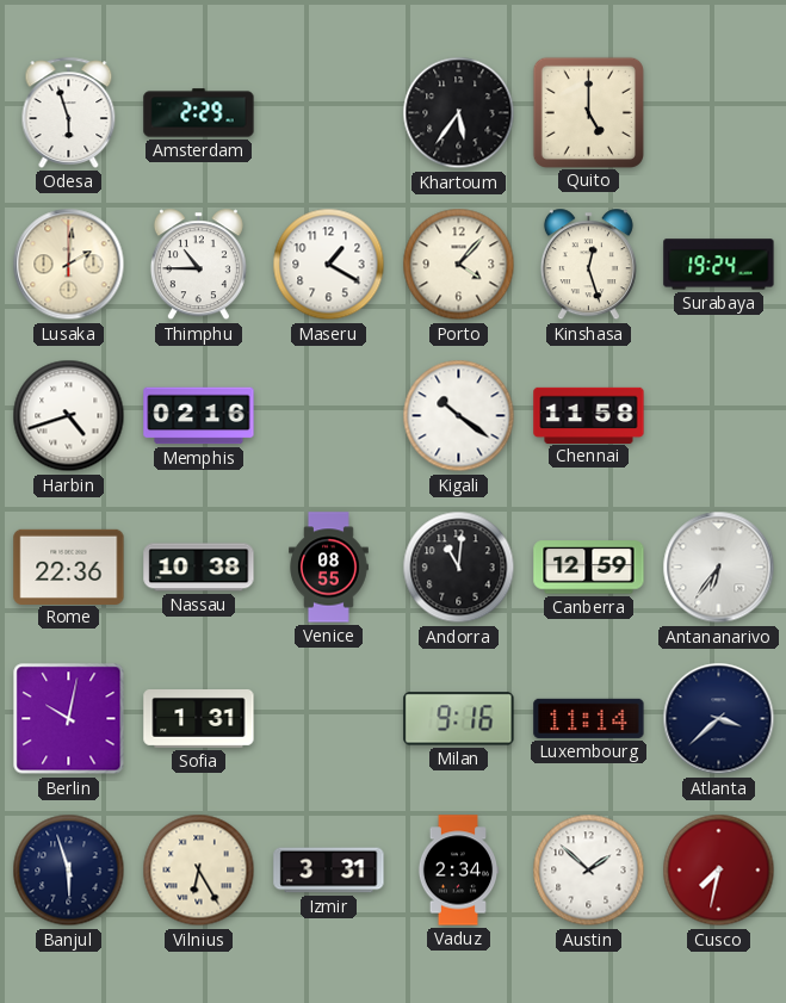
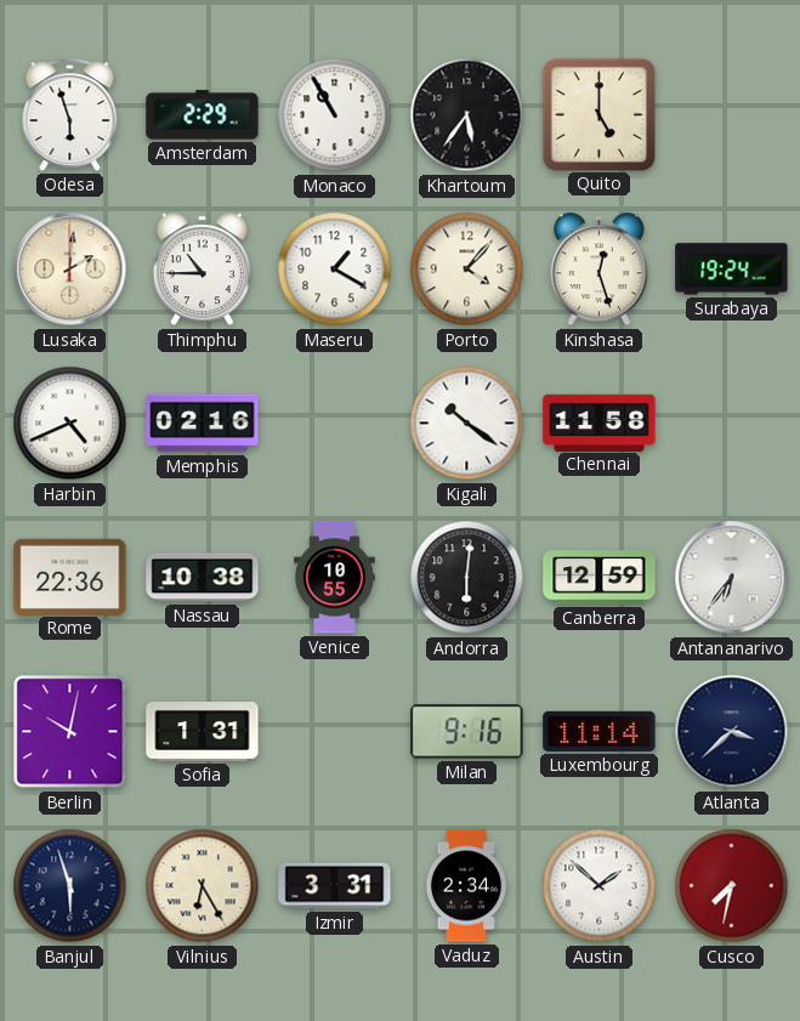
Monaco: none -> 10:55
Harbin: 4:42 -> 4:41
Venice: 08:55 -> 10:55
Andorra: 11:01 -> 6:01
